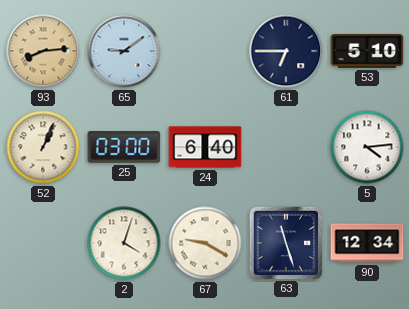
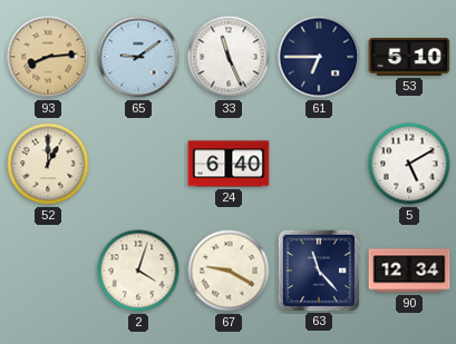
33: none -> 11:26
52: 1:04 -> 1:00
25: 03:00 -> none
5: 4:14 -> 5:10
63: 11:27 -> 11:23
